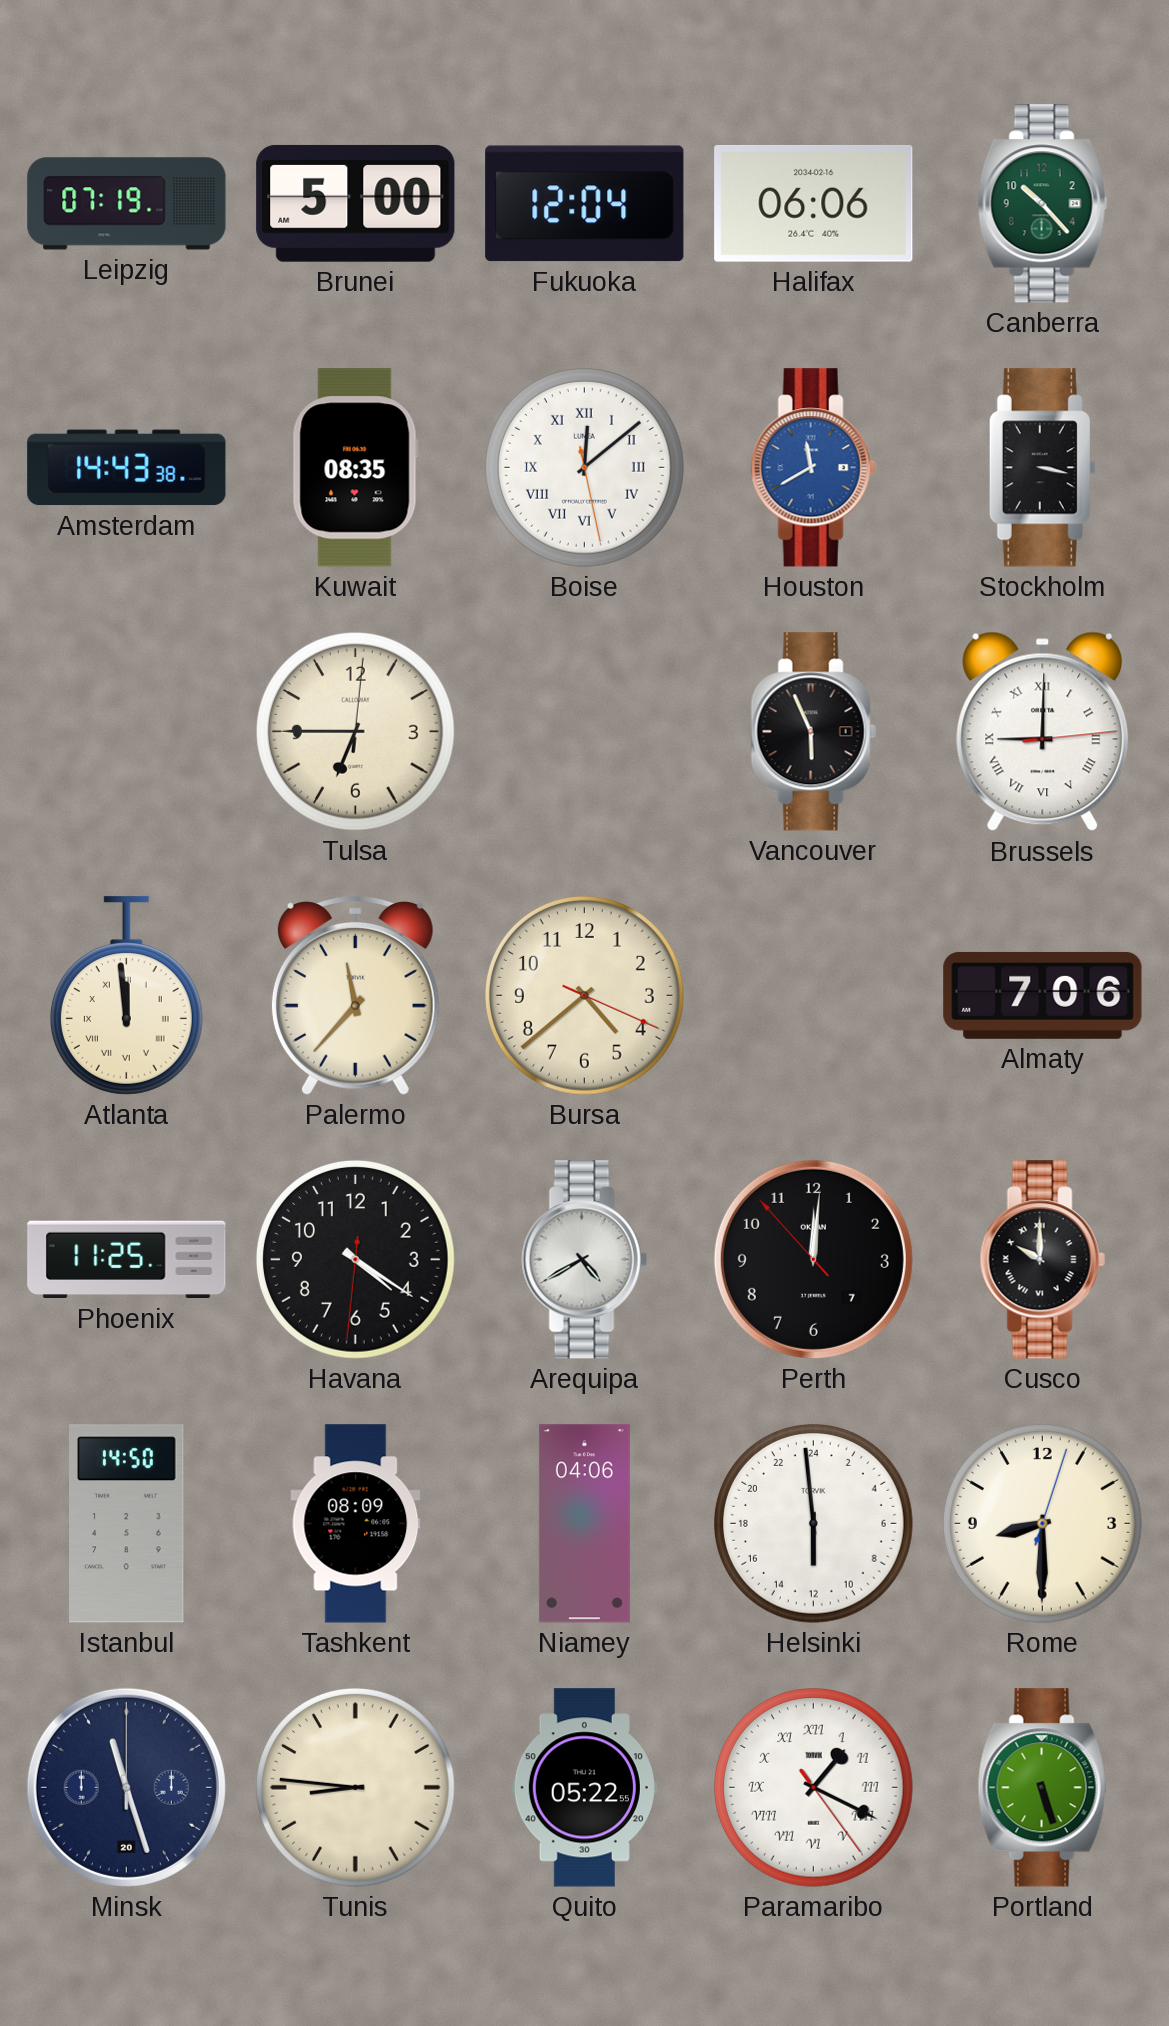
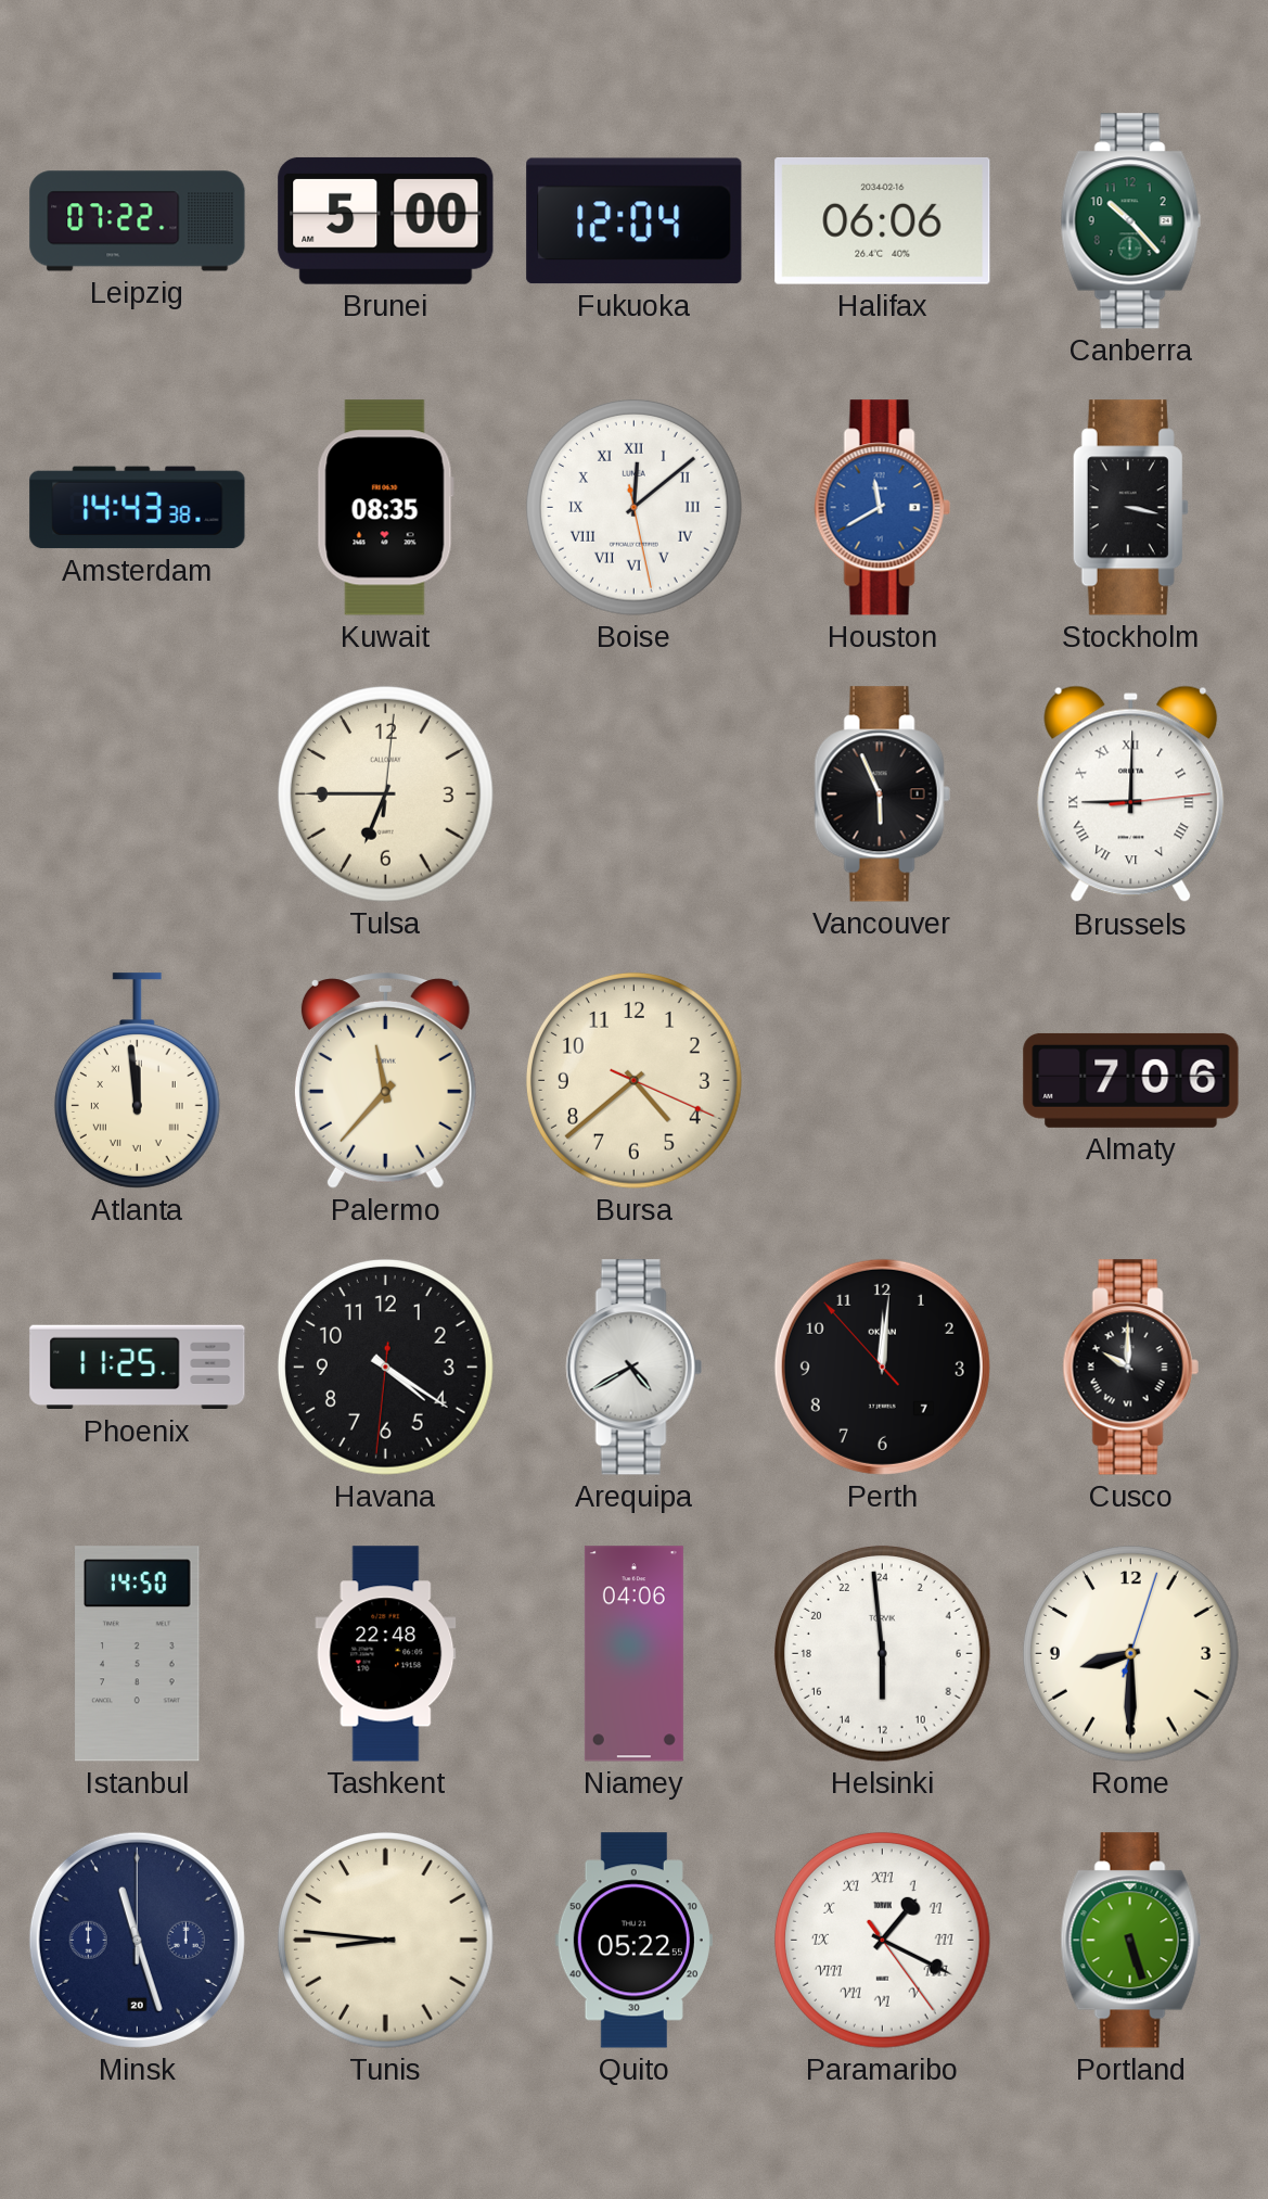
Leipzig: 07:19 -> 07:22
Tashkent: 08:09 -> 22:48
